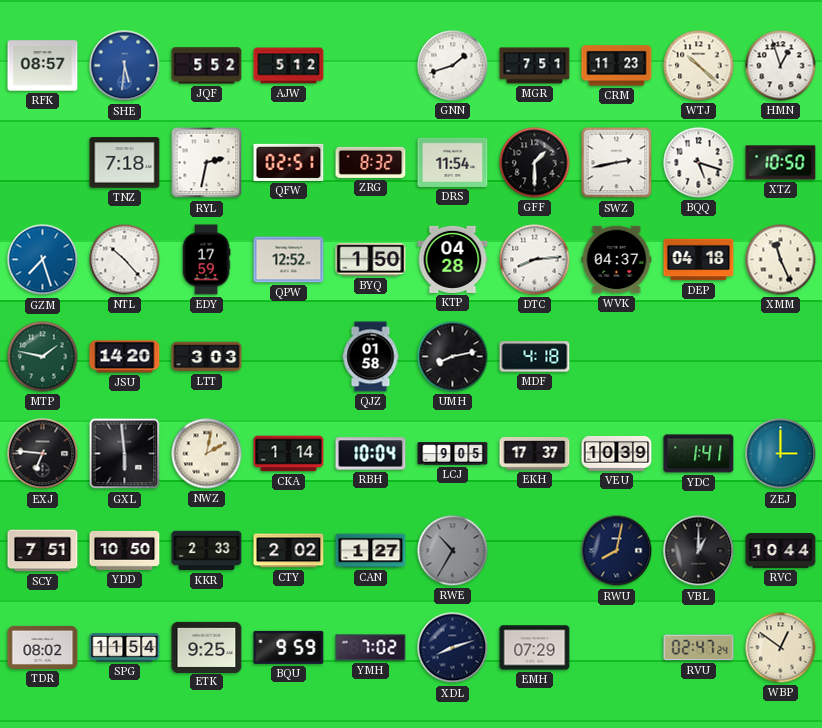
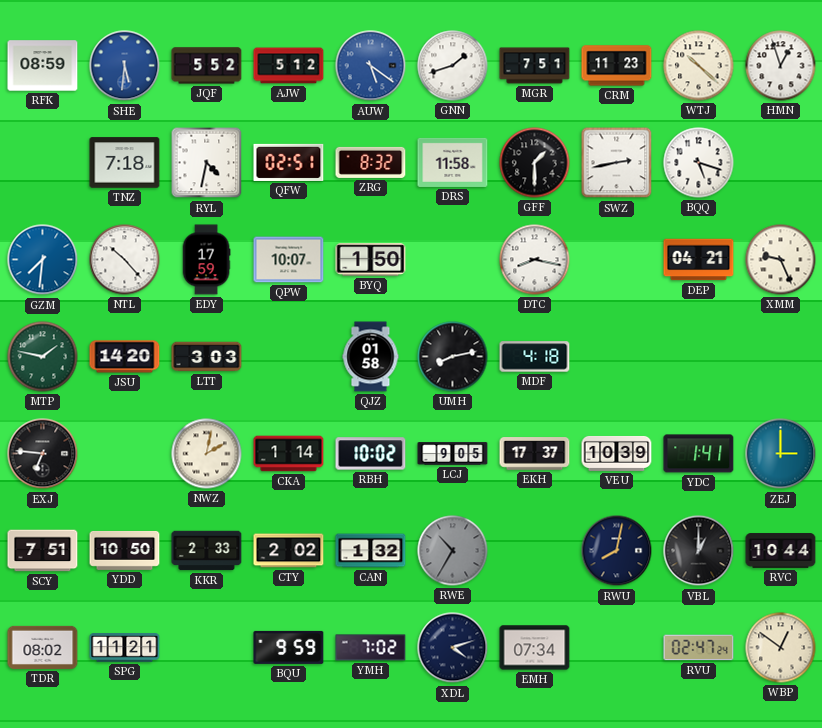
RFK: 08:57 -> 08:59
AUW: none -> 5:21
RYL: 2:32 -> 4:32
DRS: 11:54 -> 11:58
XTZ: 10:50 -> none
GZM: 7:27 -> 7:31
QPW: 12:52 -> 10:07
KTP: 04:28 -> none
DTC: 8:14 -> 8:17
WVK: 04:37 -> none
DEP: 04:18 -> 04:21
XMM: 11:26 -> 9:26
GXL: 5:59 -> none
RBH: 10:04 -> 10:02
CAN: 1:27 -> 1:32
SPG: 11:54 -> 11:21
ETK: 9:25 -> none
XDL: 8:12 -> 4:12
EMH: 07:29 -> 07:34
